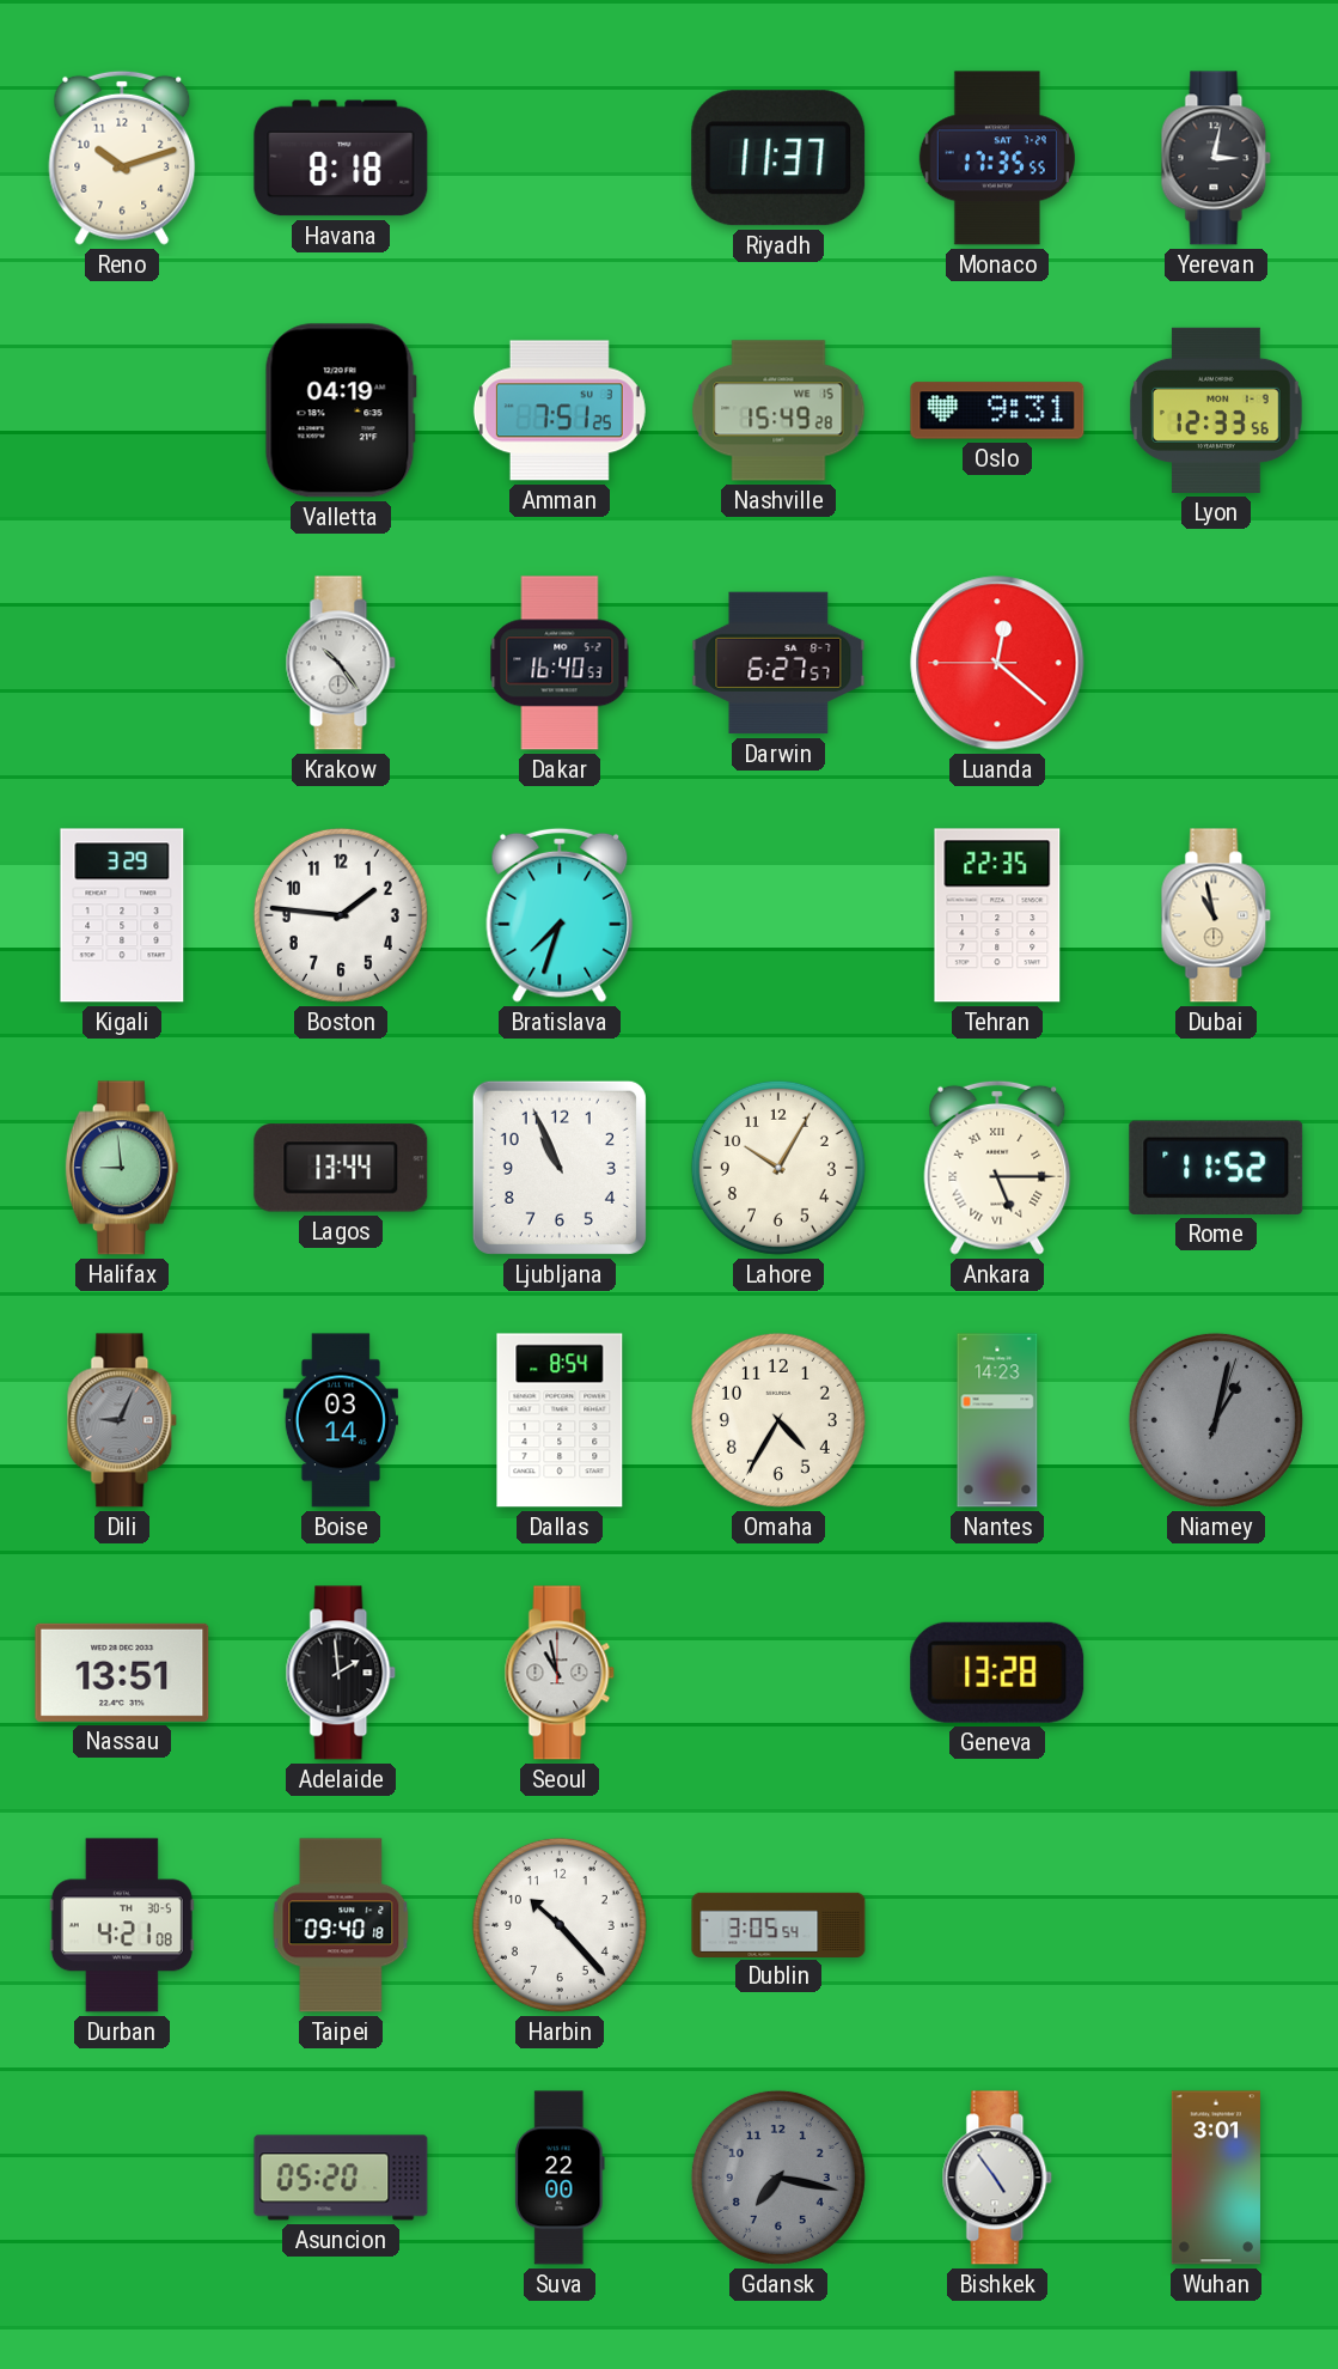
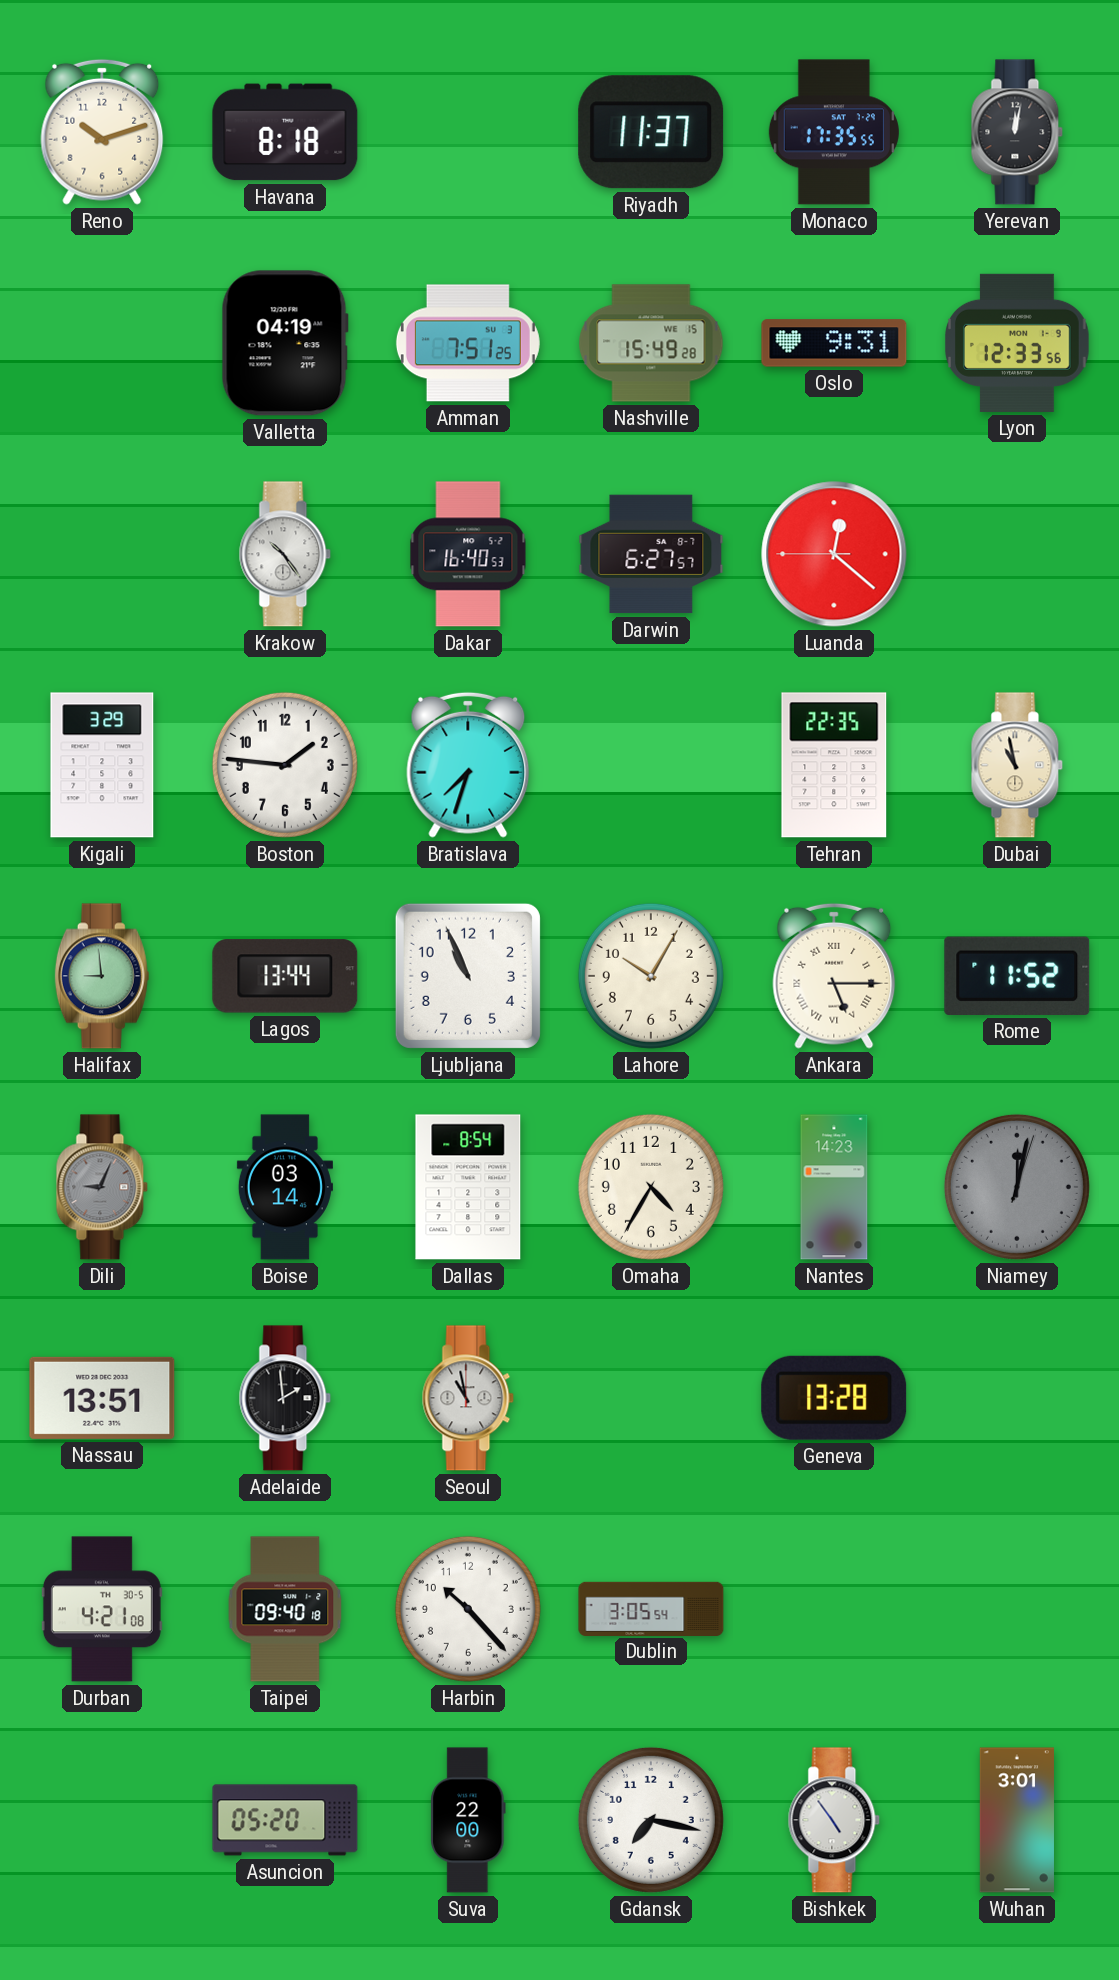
Yerevan: 3:02 -> 12:02
Niamey: 1:02 -> 12:02
Gdansk dial: grey -> white
